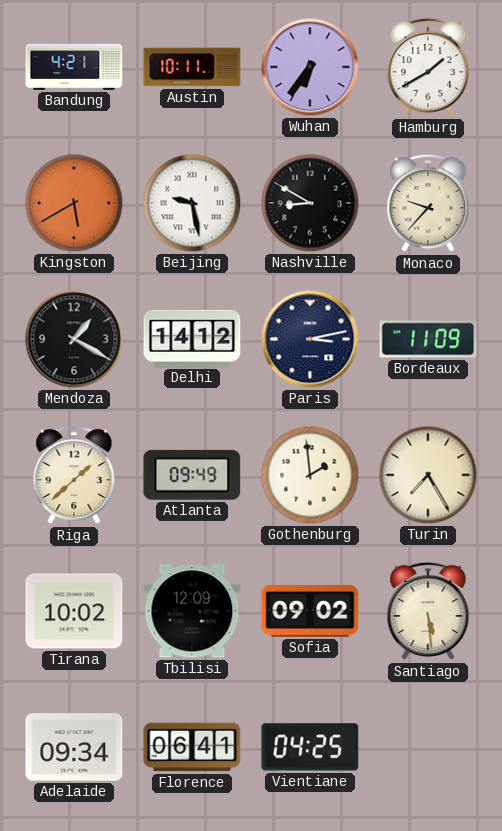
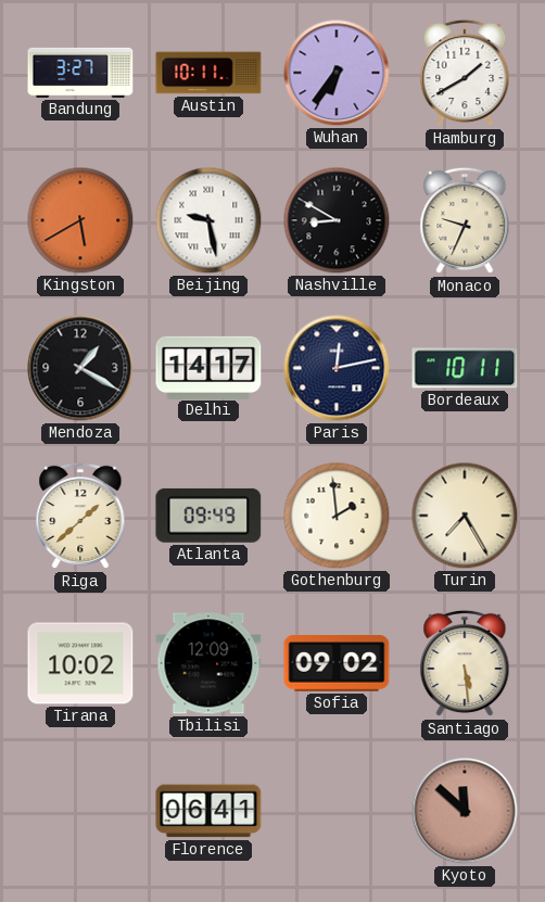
Bandung: 4:21 -> 3:27
Monaco: 9:37 -> 9:34
Delhi: 14:12 -> 14:17
Paris: 3:13 -> 12:13
Bordeaux: 11:09 -> 10:11
Adelaide: 09:34 -> none
Vientiane: 04:25 -> none
Kyoto: none -> 11:52
